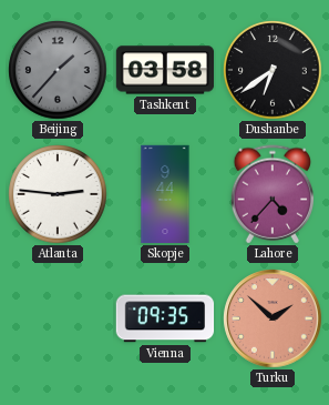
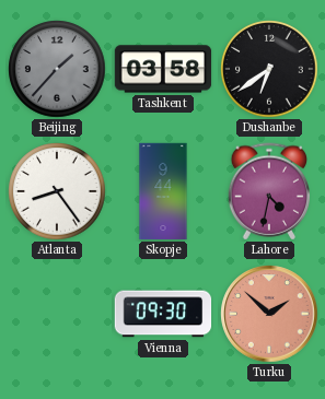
Atlanta: 2:46 -> 8:24
Lahore: 4:37 -> 4:32
Vienna: 09:35 -> 09:30
